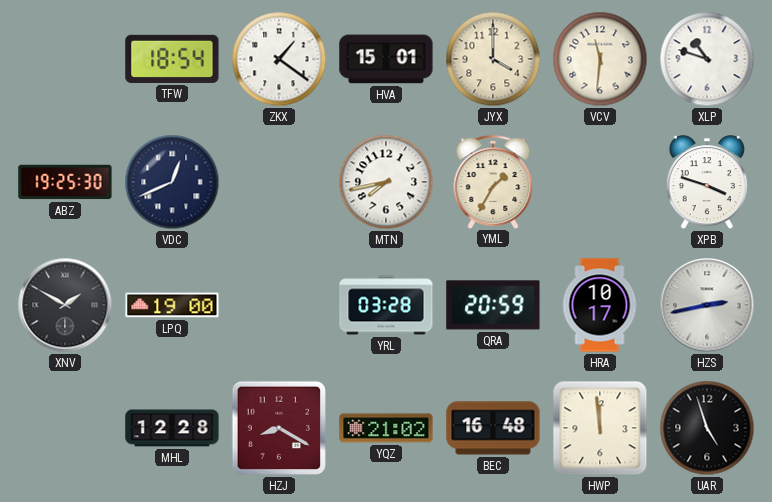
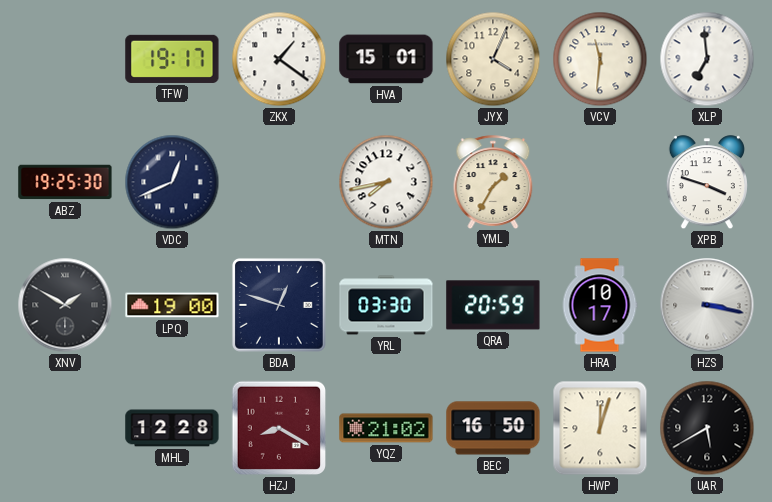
TFW: 18:54 -> 19:17
JYX: 4:00 -> 4:04
XLP: 10:48 -> 6:59
BDA: none -> 12:48
YRL: 03:28 -> 03:30
HZS: 2:43 -> 3:17
BEC: 16:48 -> 16:50
HWP: 11:59 -> 12:03
UAR: 4:57 -> 5:40
